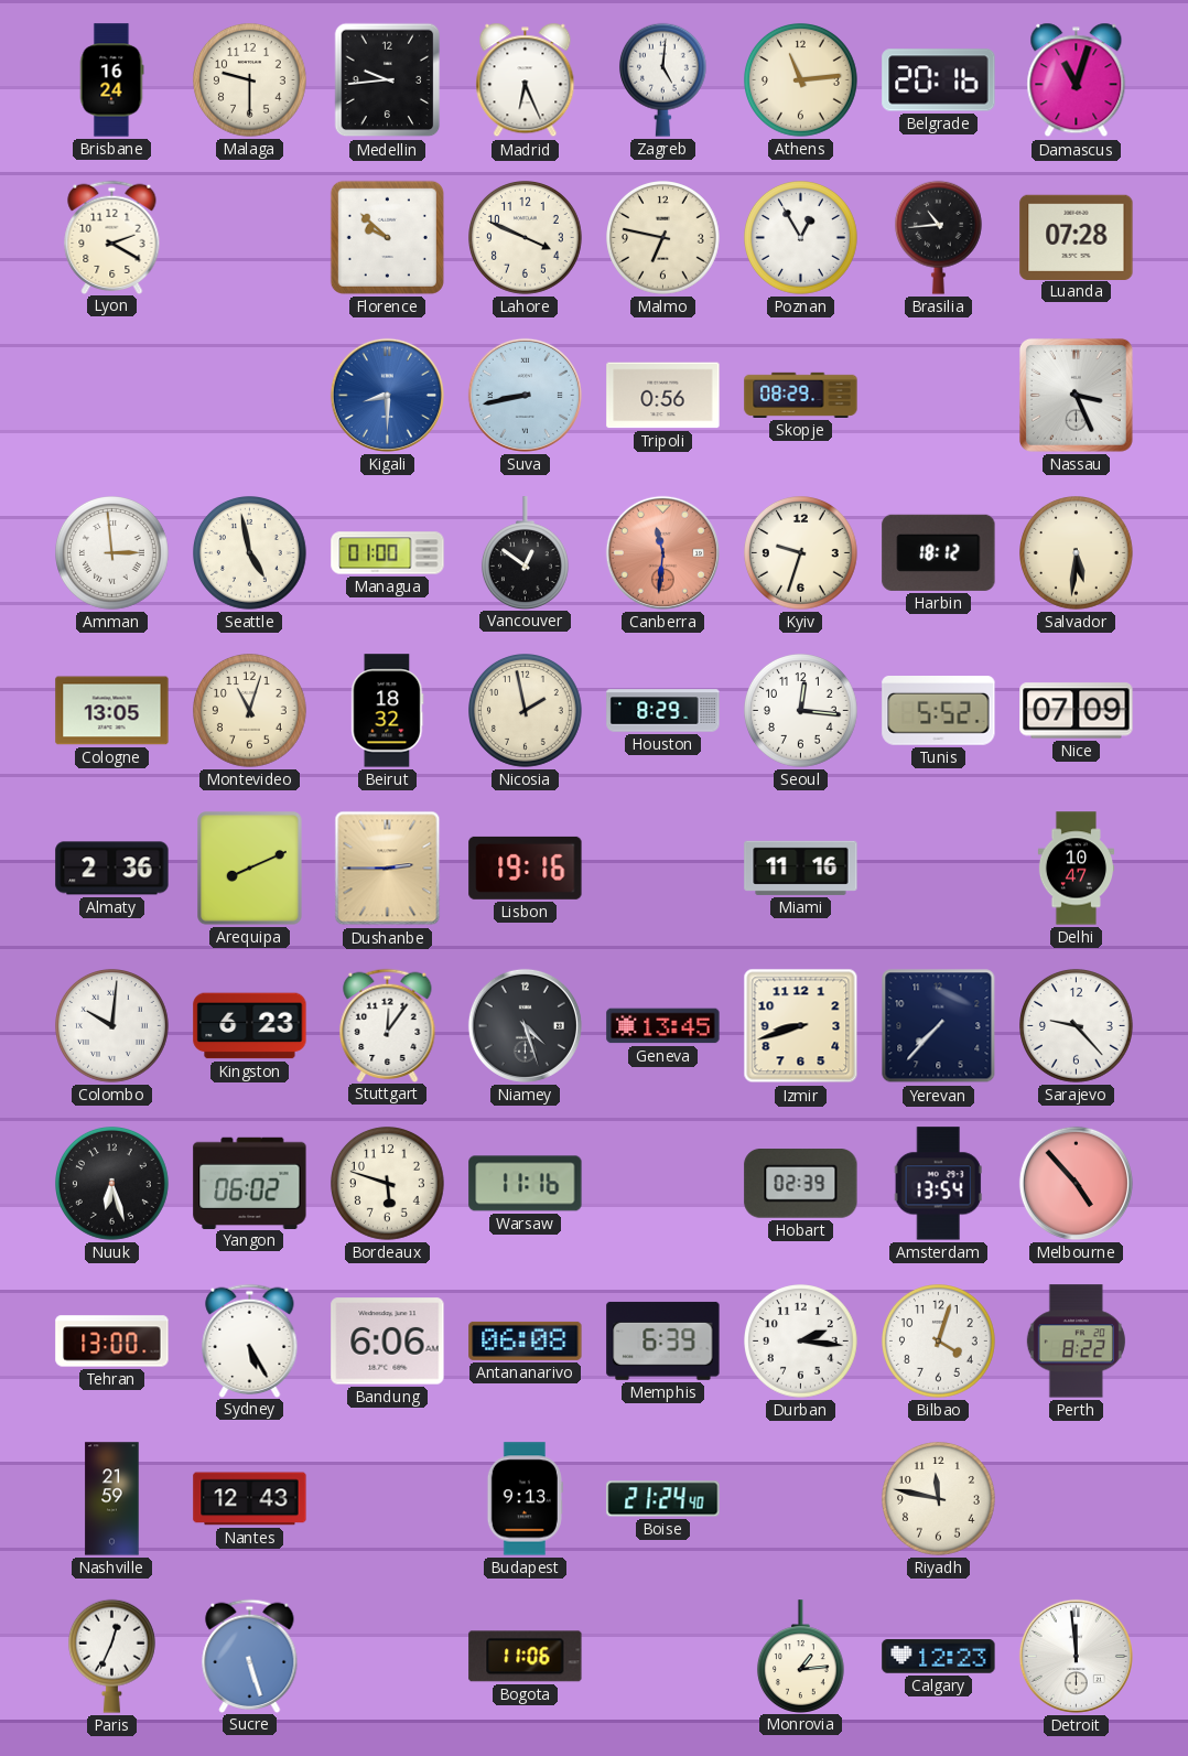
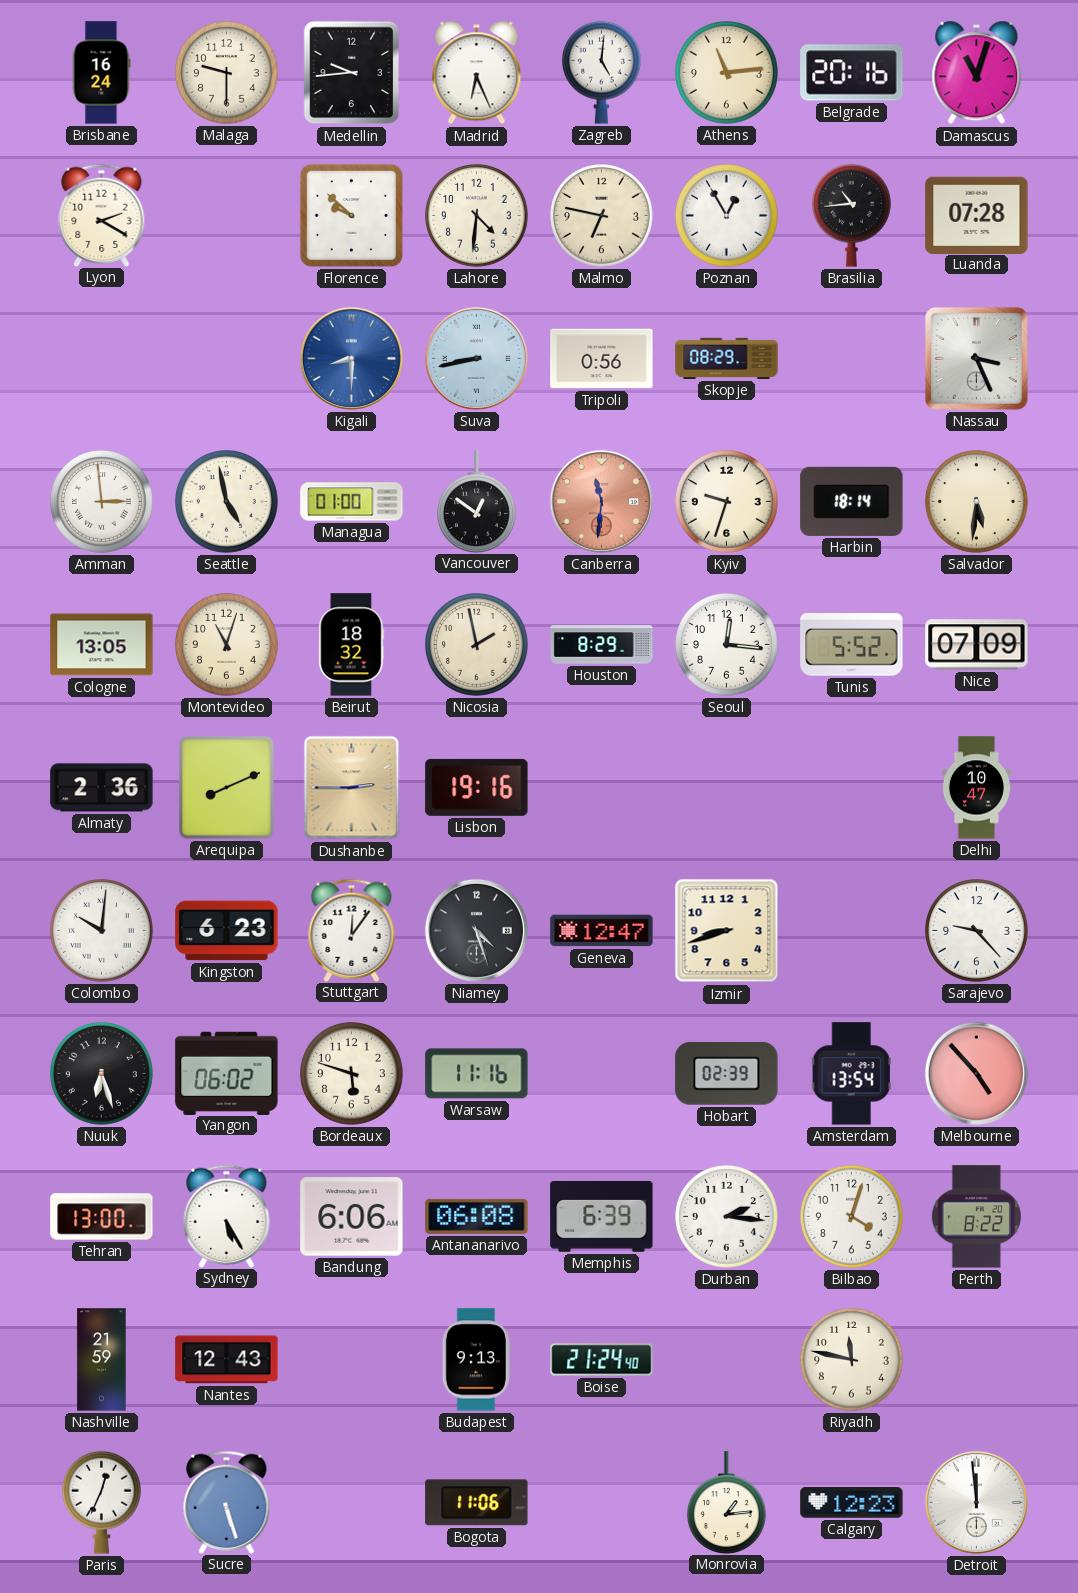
Lahore: 3:49 -> 4:31
Harbin: 18:12 -> 18:14
Miami: 11:16 -> none
Geneva: 13:45 -> 12:47
Yerevan: 7:37 -> none
